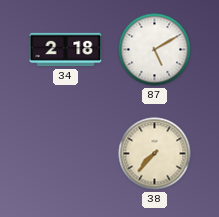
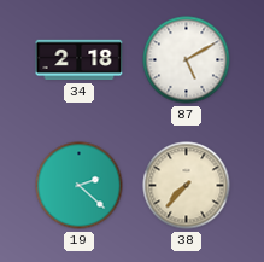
19: none -> 2:22
